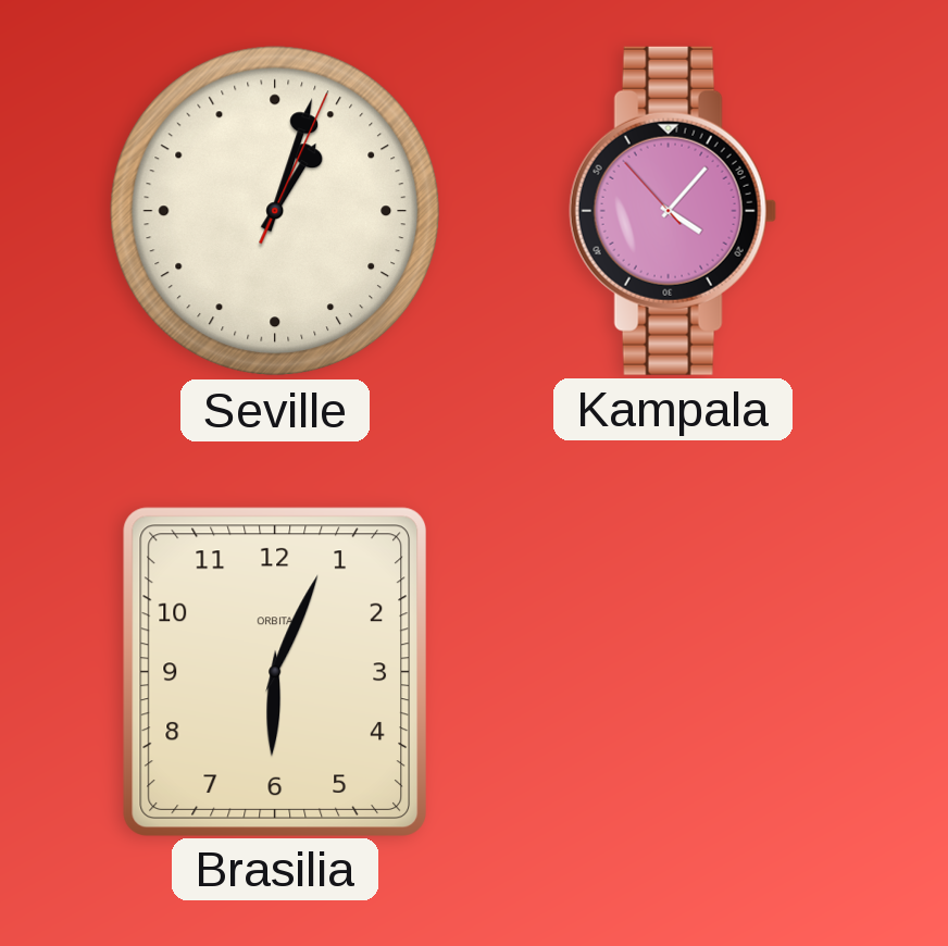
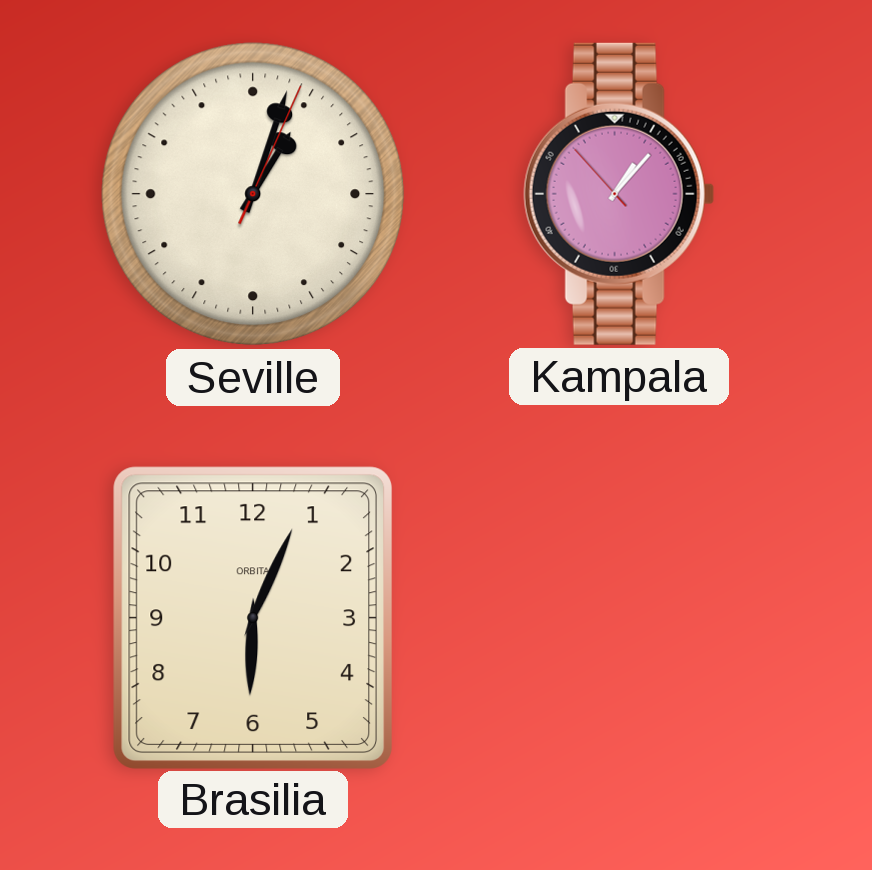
Kampala: 4:06 -> 1:06
